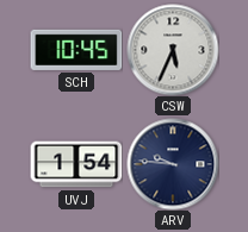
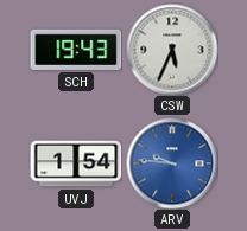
SCH: 10:45 -> 19:43
ARV dial: navy -> blue
